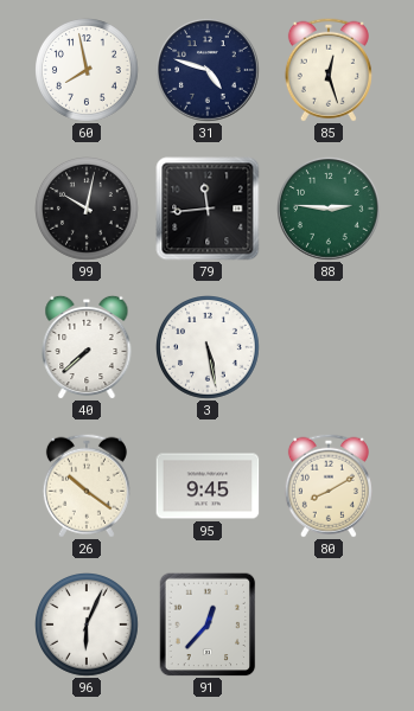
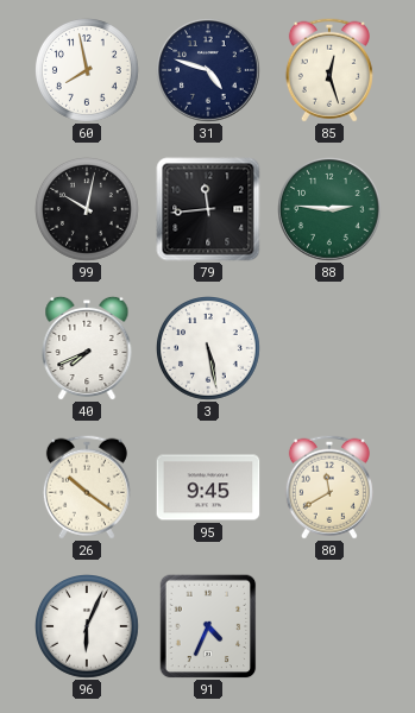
40: 7:38 -> 7:41
80: 8:10 -> 11:40
91: 12:37 -> 4:34
